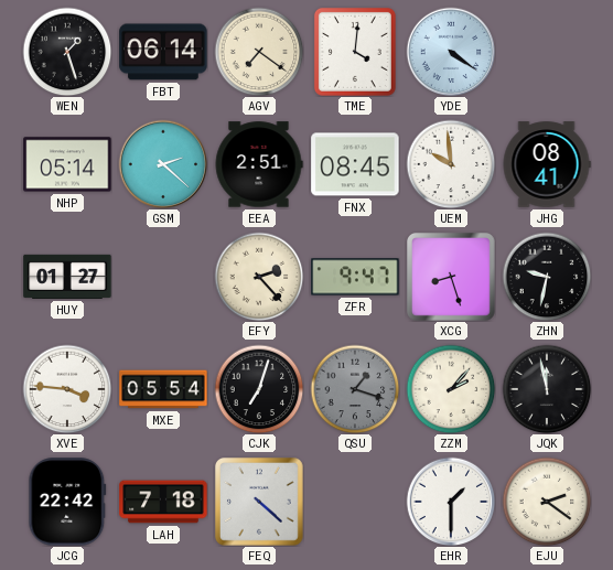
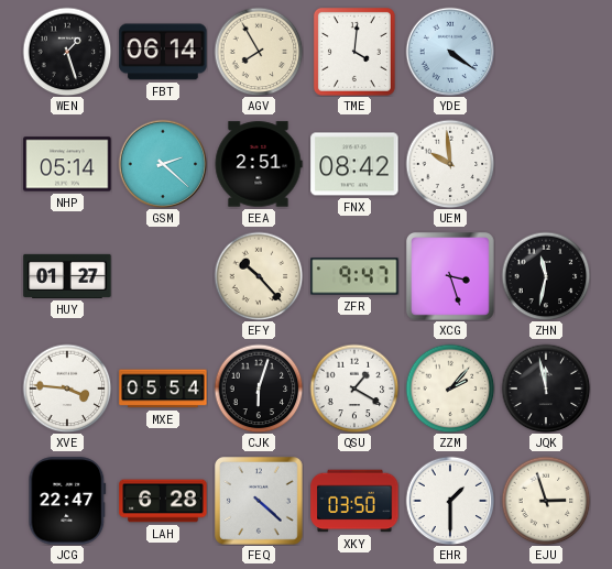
AGV: 7:21 -> 7:55
FNX: 08:45 -> 08:42
JHG: 08:41 -> none
EFY: 2:23 -> 10:23
XCG: 8:27 -> 3:27
ZHN: 9:32 -> 11:32
CJK: 7:03 -> 6:03
QSU: 1:18 -> 1:20
QSU dial: grey -> white
JCG: 22:42 -> 22:47
LAH: 7:18 -> 6:28
XKY: none -> 03:50
EJU: 2:21 -> 2:57
